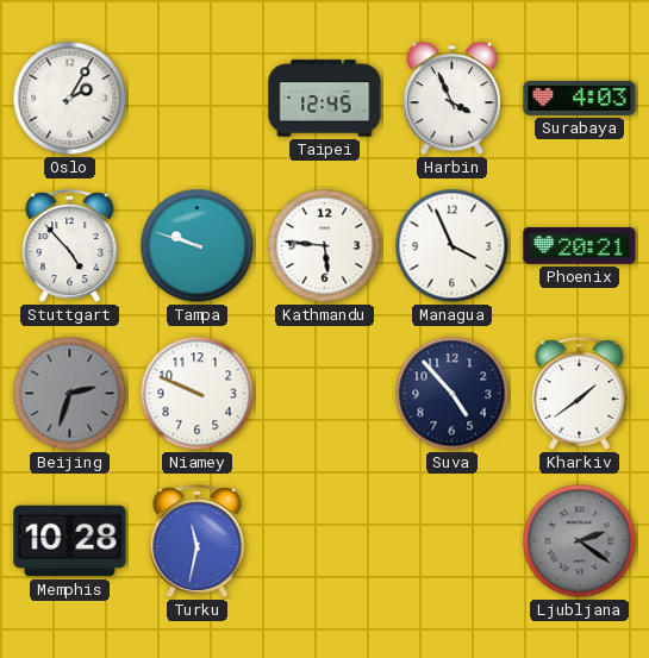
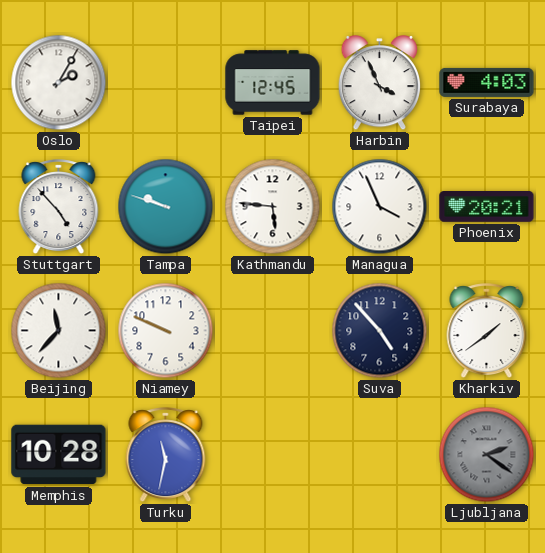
Beijing: 2:33 -> 11:37
Beijing dial: grey -> white
